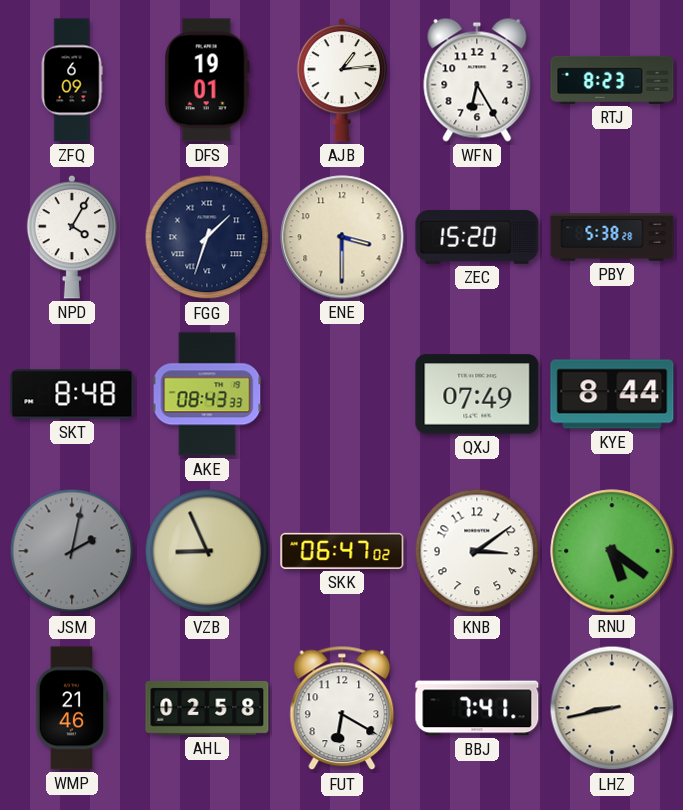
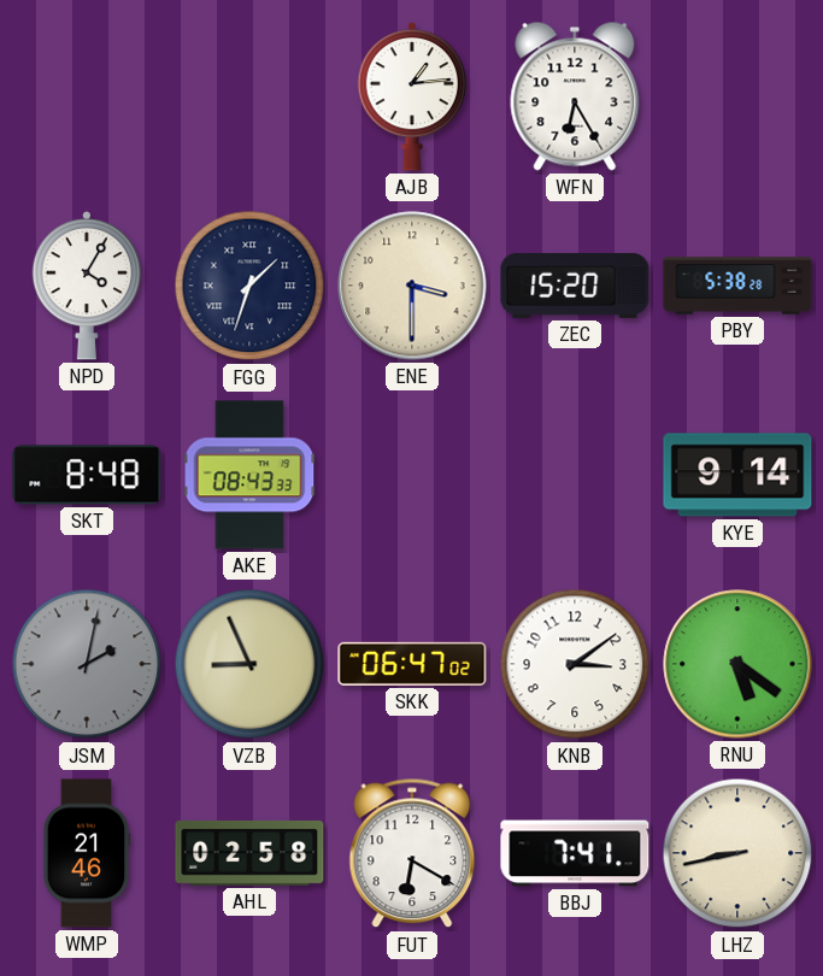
ZFQ: 6:09 -> none
DFS: 19:01 -> none
RTJ: 8:23 -> none
QXJ: 07:49 -> none
KYE: 8:44 -> 9:14
